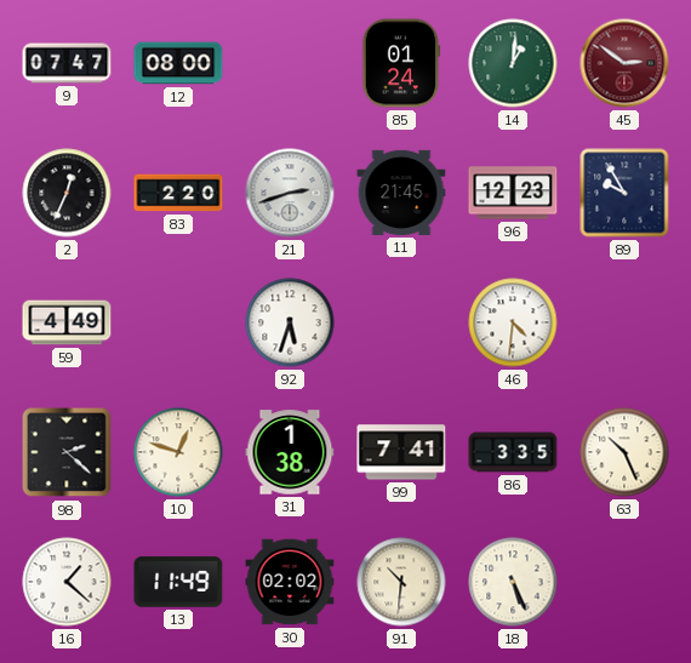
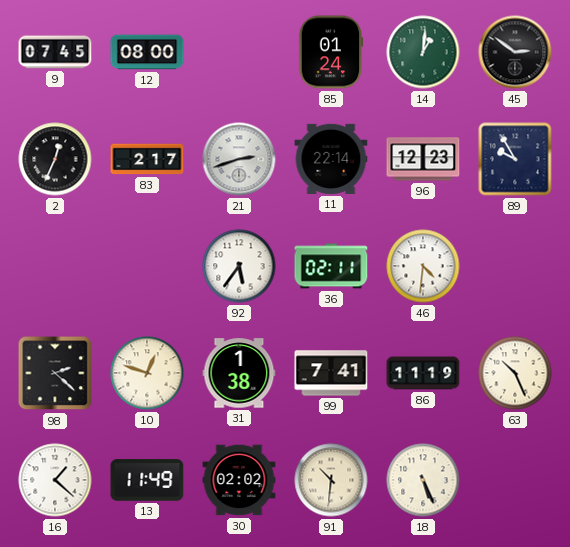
9: 07:47 -> 07:45
45 dial: burgundy -> black
83: 2:20 -> 2:17
11: 21:45 -> 22:14
59: 4:49 -> none
92: 5:33 -> 5:36
36: none -> 02:11
86: 3:35 -> 11:19
